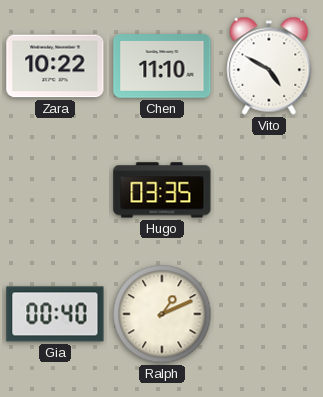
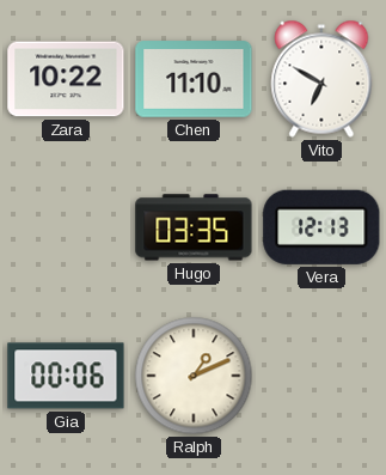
Vito: 4:50 -> 6:50
Vera: none -> 12:13
Gia: 00:40 -> 00:06
